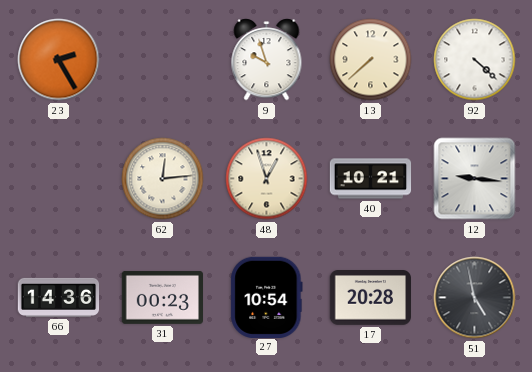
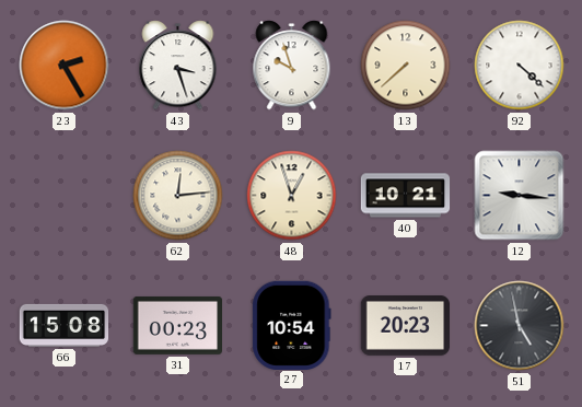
43: none -> 3:27
66: 14:36 -> 15:08
17: 20:28 -> 20:23
